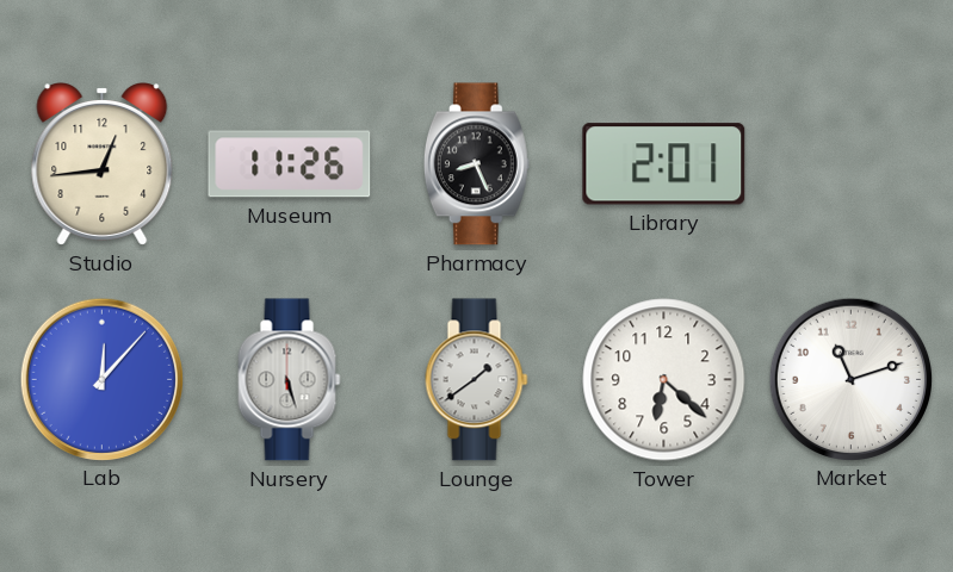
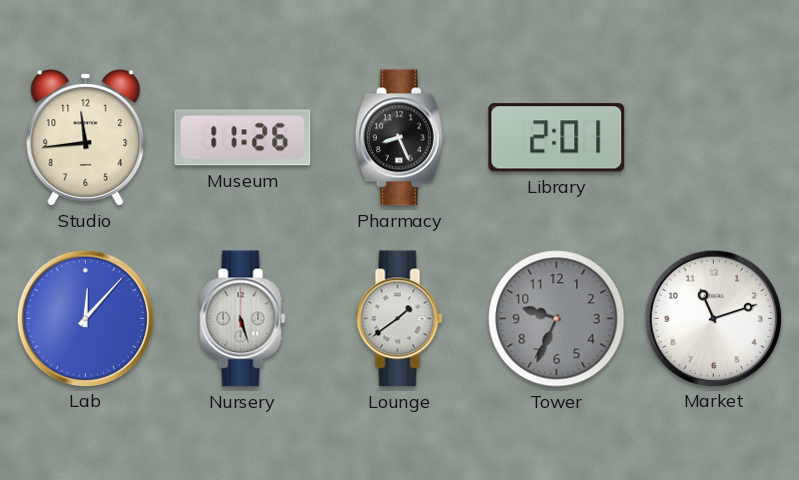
Studio: 12:44 -> 11:44
Tower: 6:22 -> 9:34
Tower dial: white -> grey
